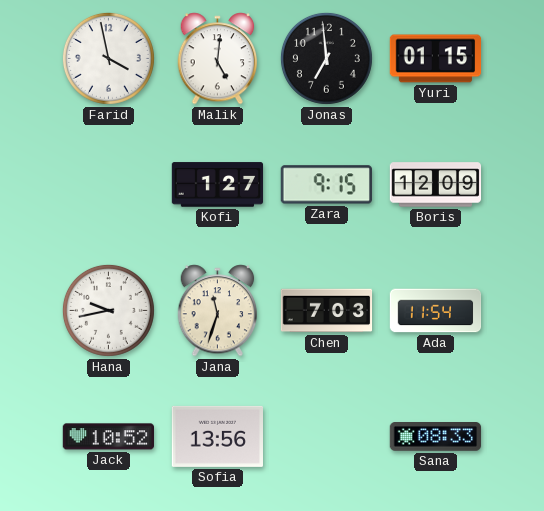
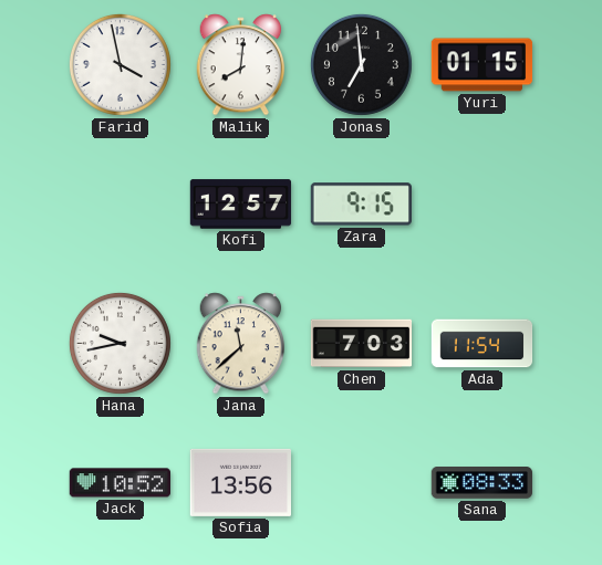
Malik: 5:01 -> 8:01
Kofi: 1:27 -> 12:57
Boris: 12:09 -> none
Jana: 11:33 -> 11:38
